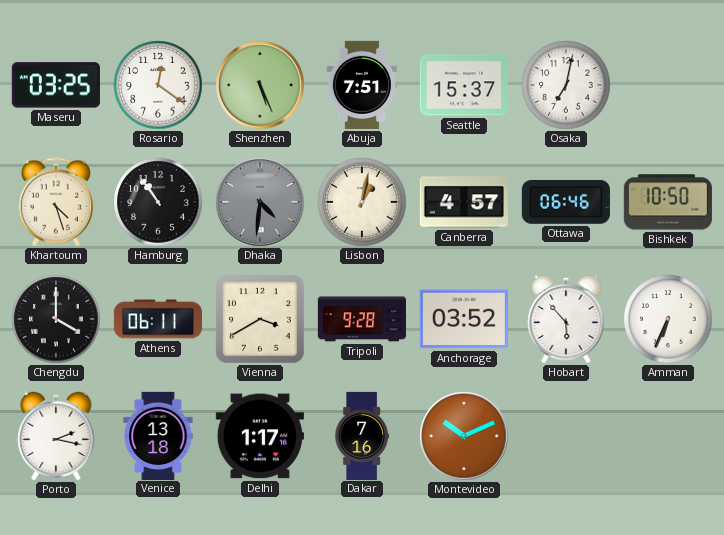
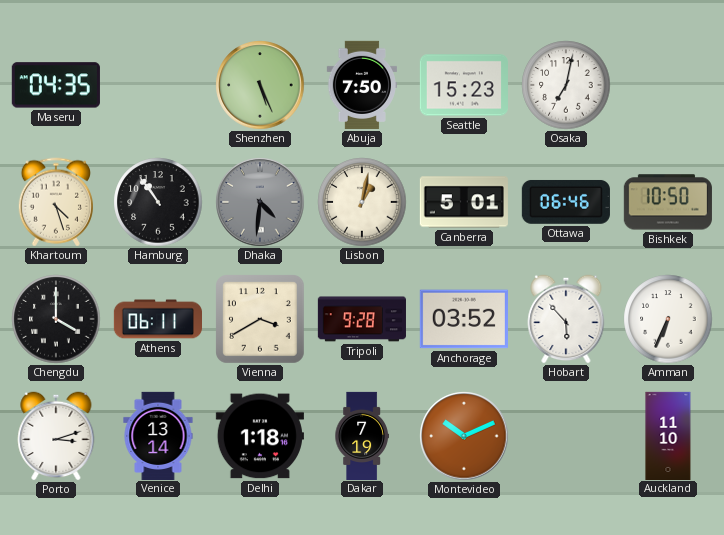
Maseru: 03:25 -> 04:35
Rosario: 12:21 -> none
Abuja: 7:51 -> 7:50
Seattle: 15:37 -> 15:23
Canberra: 4:57 -> 5:01
Porto: 2:17 -> 3:12
Venice: 13:18 -> 13:14
Delhi: 1:17 -> 1:18
Dakar: 7:16 -> 7:19
Auckland: none -> 11:10
